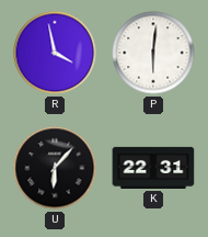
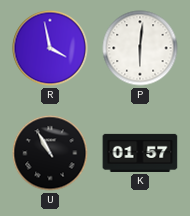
U: 6:07 -> 10:55
K: 22:31 -> 01:57
